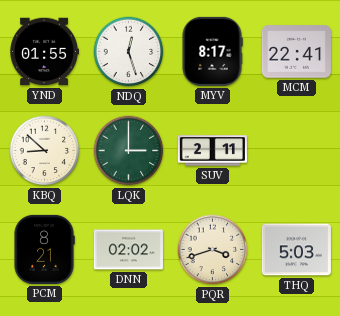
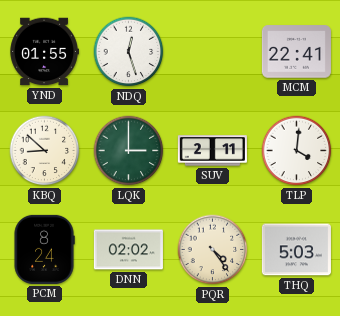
MYV: 8:17 -> none
TLP: none -> 4:01
PCM: 8:21 -> 8:24
PQR: 3:42 -> 4:24
